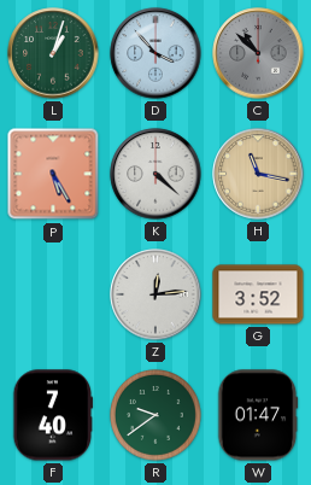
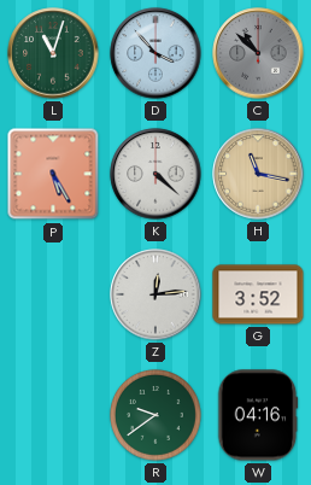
L: 1:03 -> 11:03
F: 7:40 -> none
W: 01:47 -> 04:16
